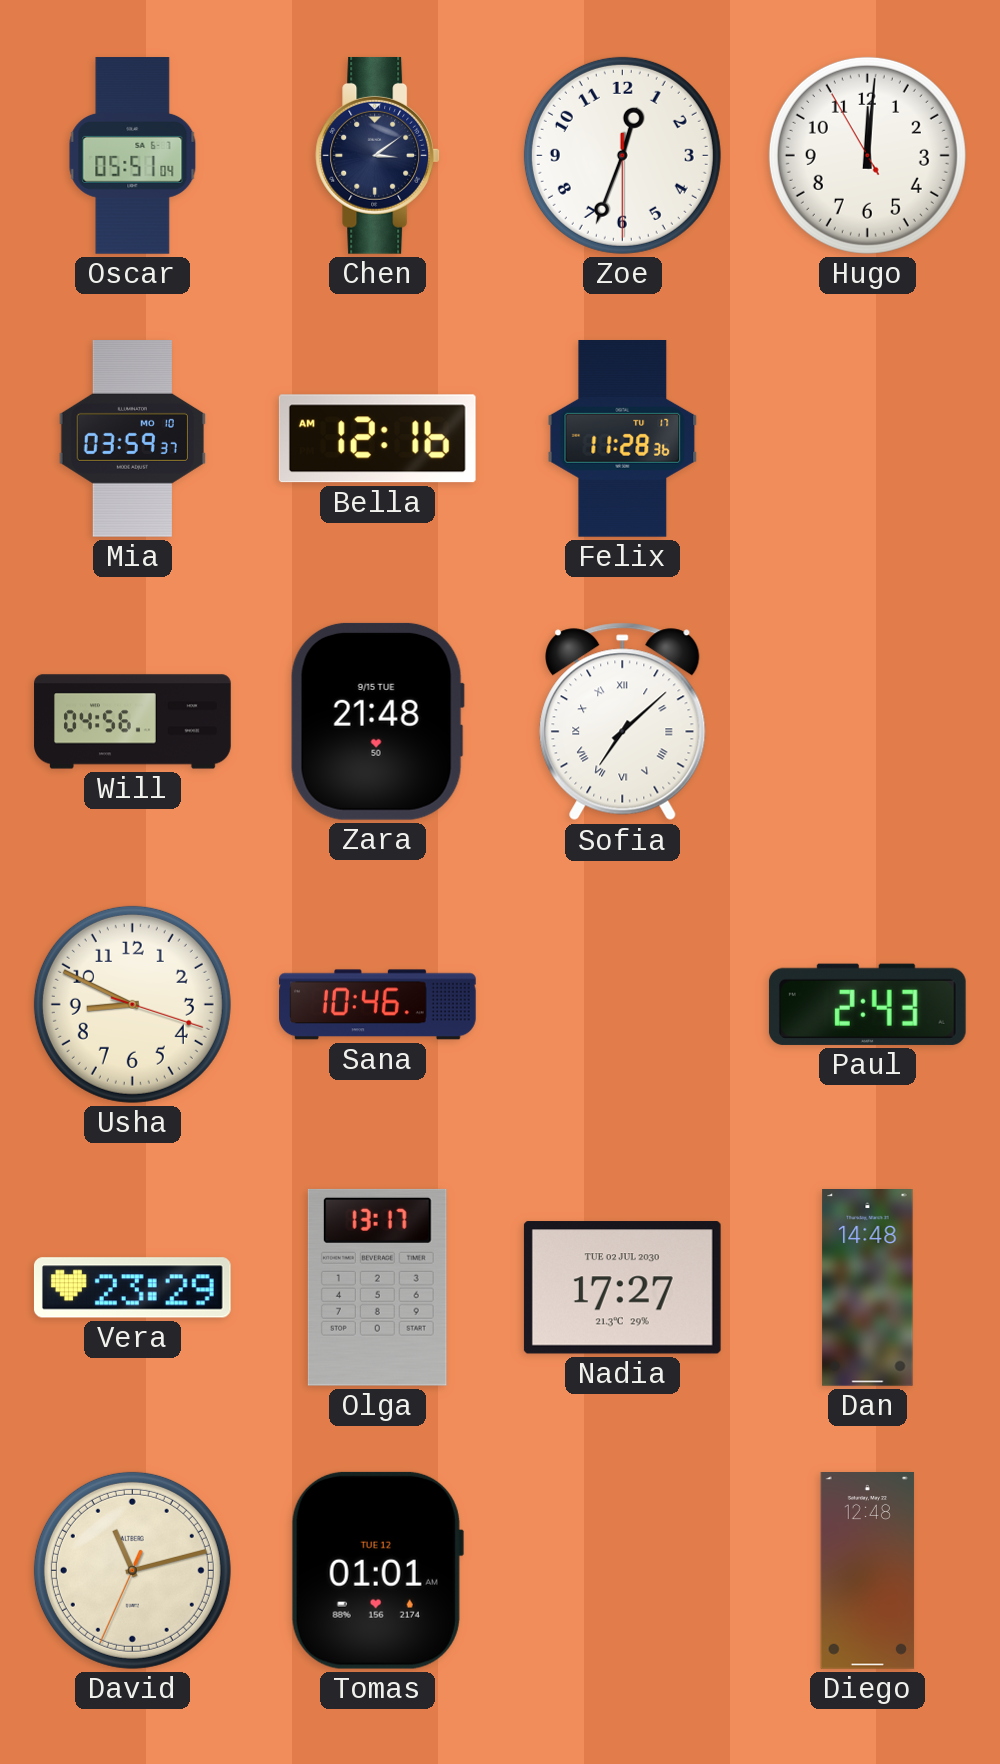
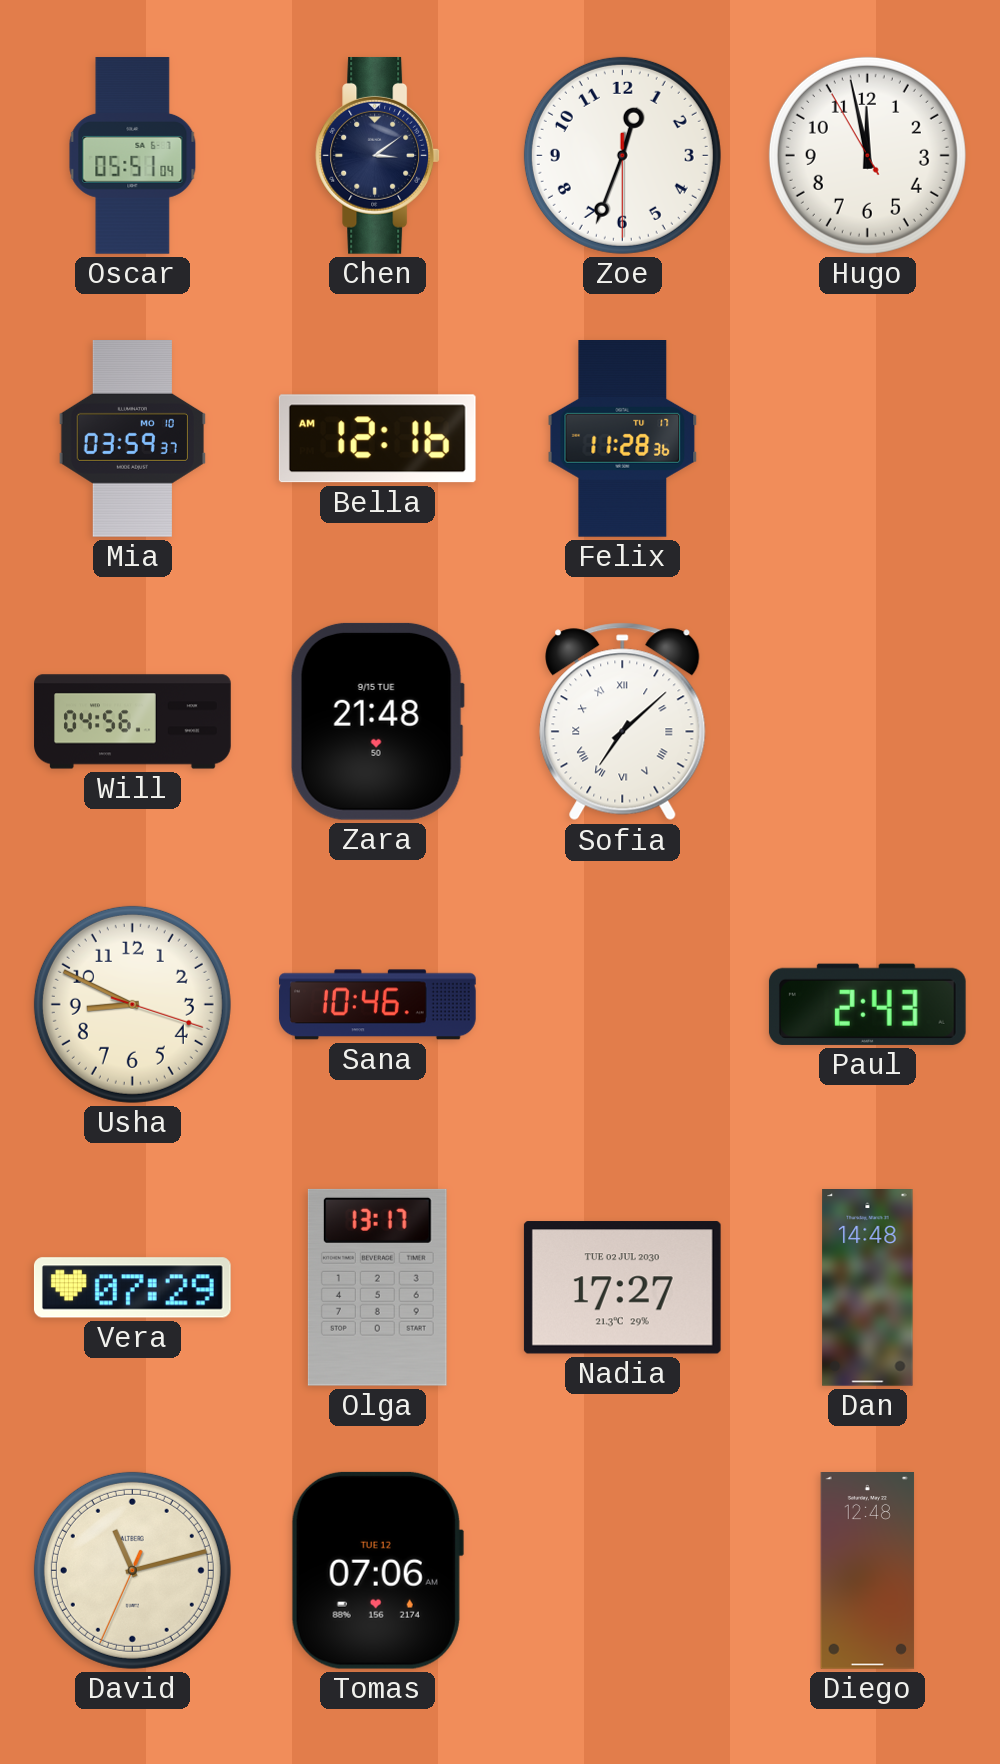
Hugo: 12:00 -> 11:57
Vera: 23:29 -> 07:29
Tomas: 01:01 -> 07:06
